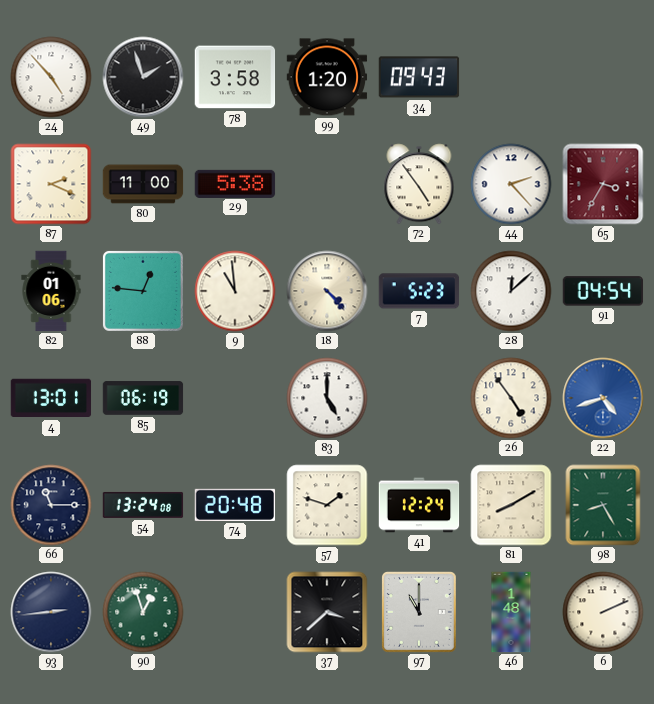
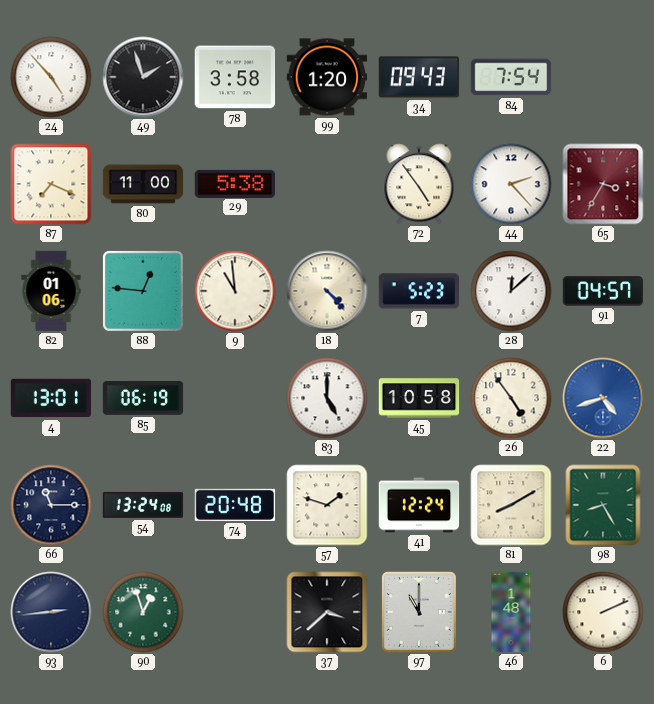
84: none -> 7:54
87: 2:19 -> 7:19
91: 04:54 -> 04:57
45: none -> 10:58
